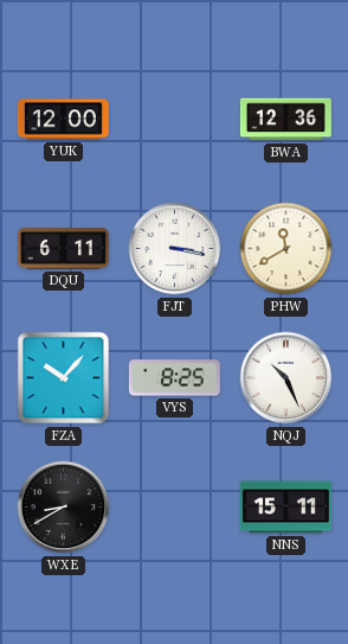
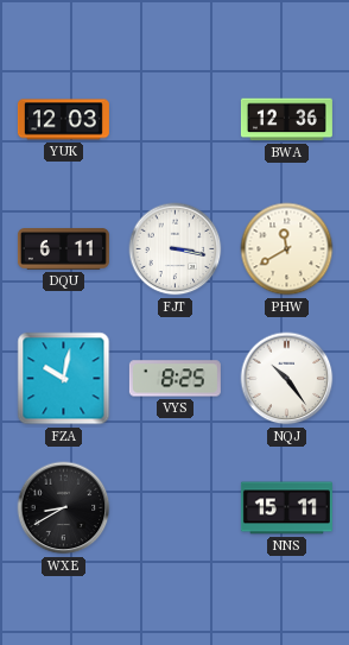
YUK: 12:00 -> 12:03
FZA: 10:07 -> 10:02
NQJ: 10:26 -> 10:24
